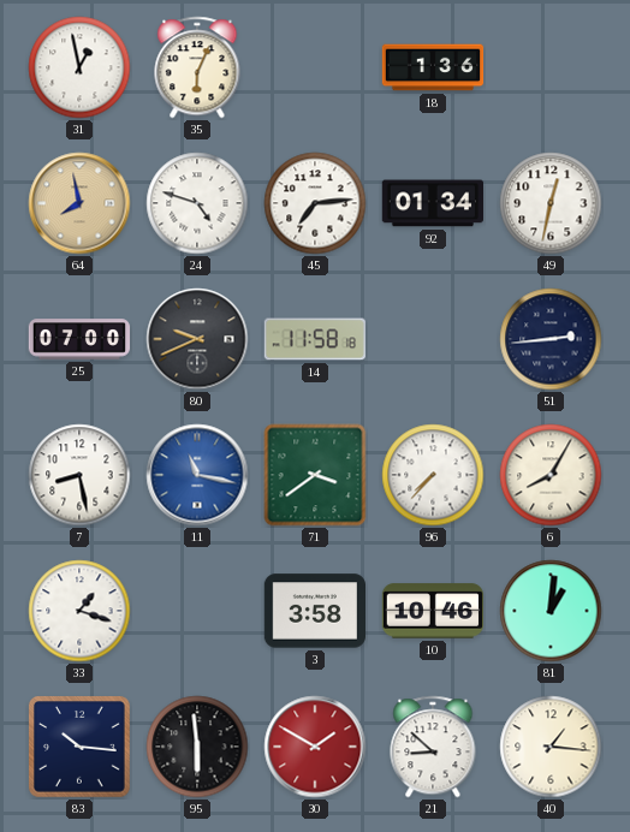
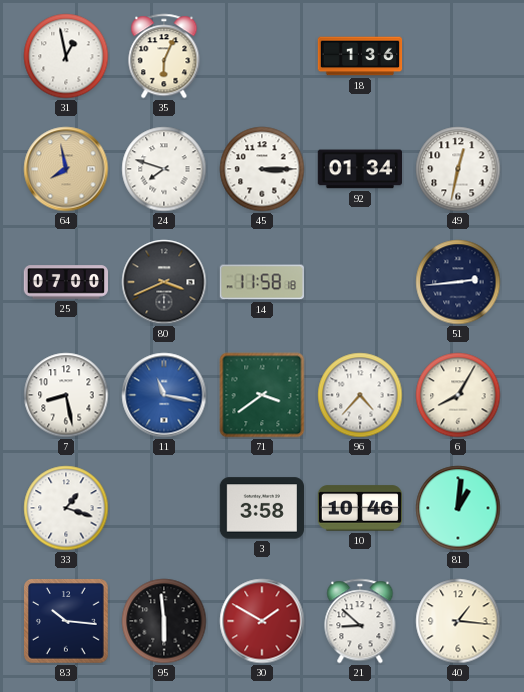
24: 4:48 -> 7:48
45: 7:14 -> 3:15
80: 9:41 -> 3:41
96: 7:37 -> 4:37
